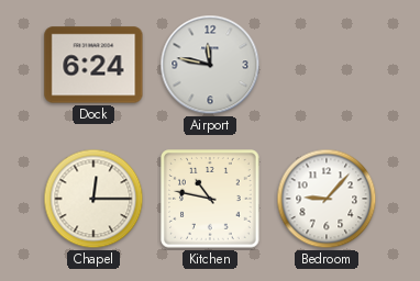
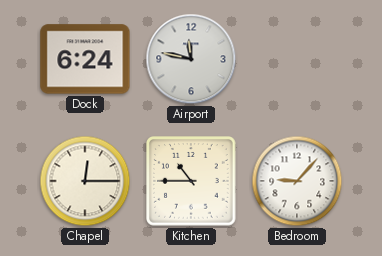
Kitchen: 10:47 -> 10:45
